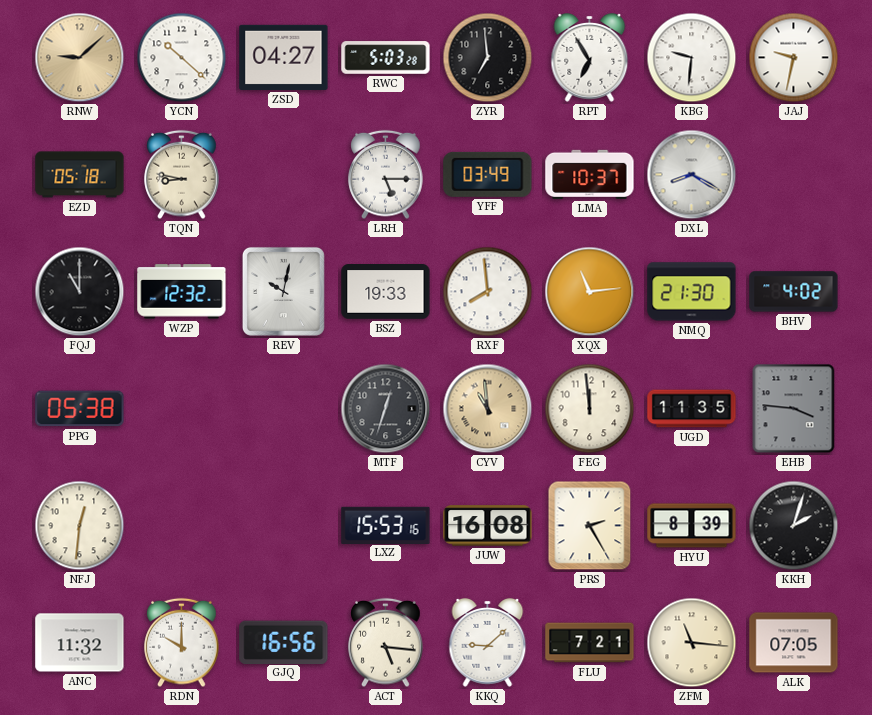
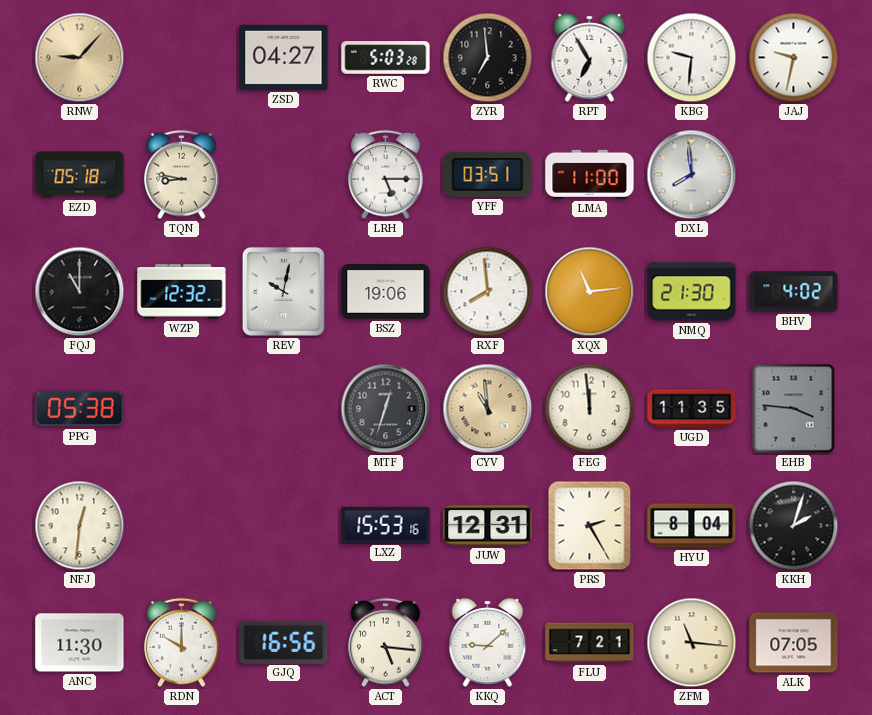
RNW: 9:08 -> 9:07
YCN: 10:22 -> none
YFF: 03:49 -> 03:51
LMA: 10:37 -> 11:00
DXL: 8:20 -> 7:59
BSZ: 19:33 -> 19:06
JUW: 16:08 -> 12:31
HYU: 8:39 -> 8:04
ANC: 11:32 -> 11:30
